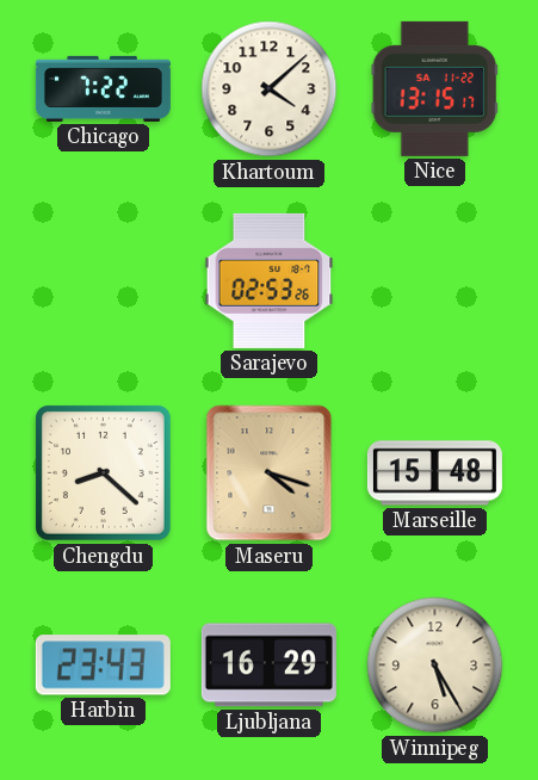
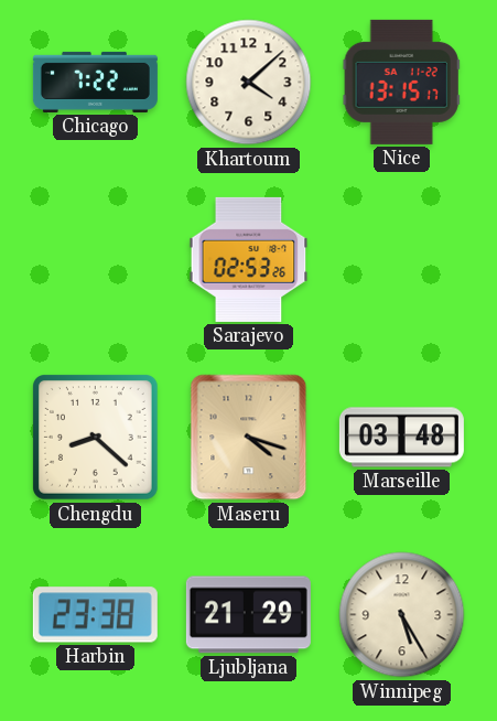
Marseille: 15:48 -> 03:48
Harbin: 23:43 -> 23:38
Ljubljana: 16:29 -> 21:29
